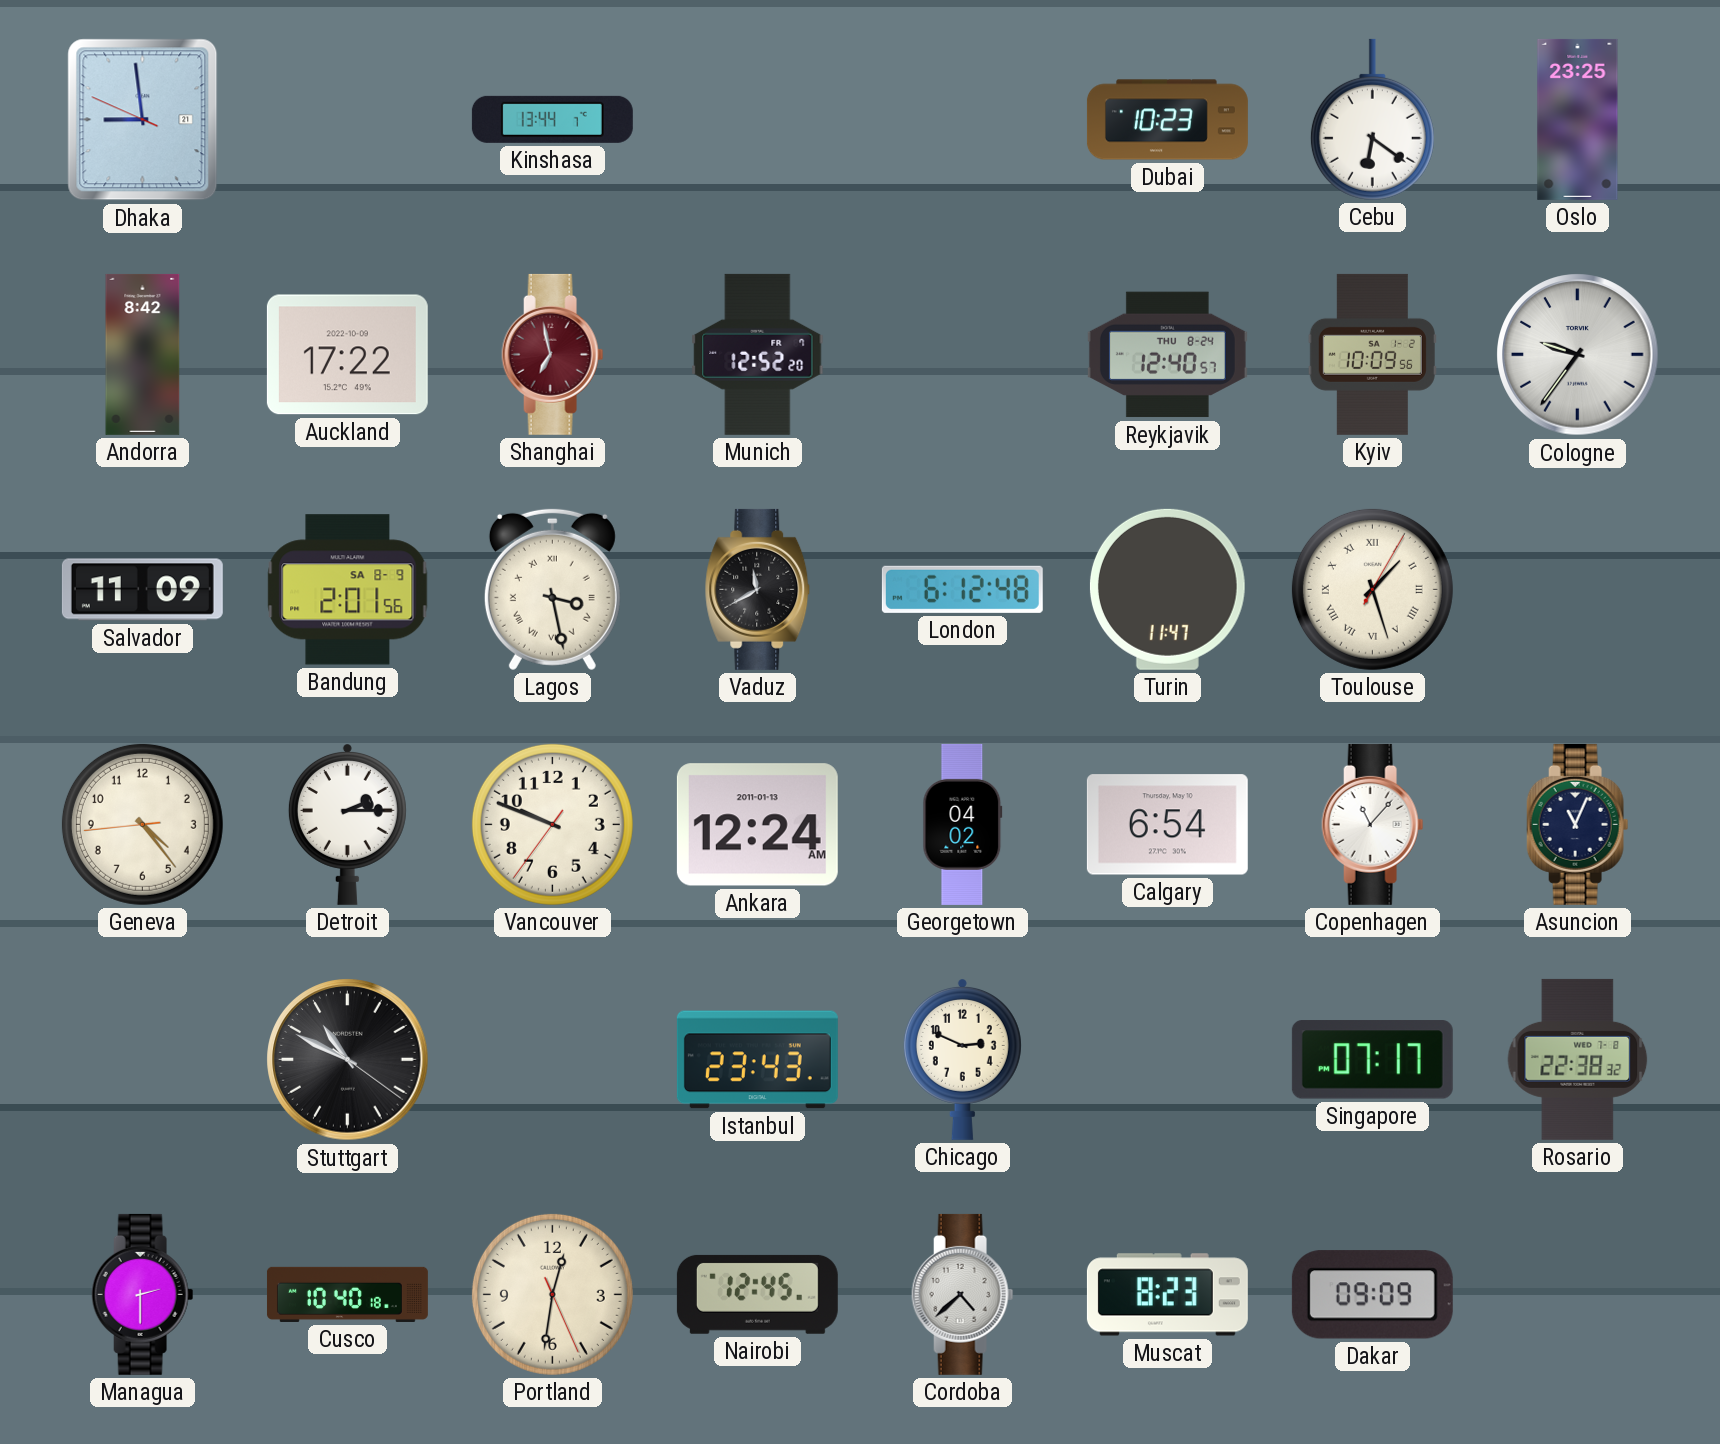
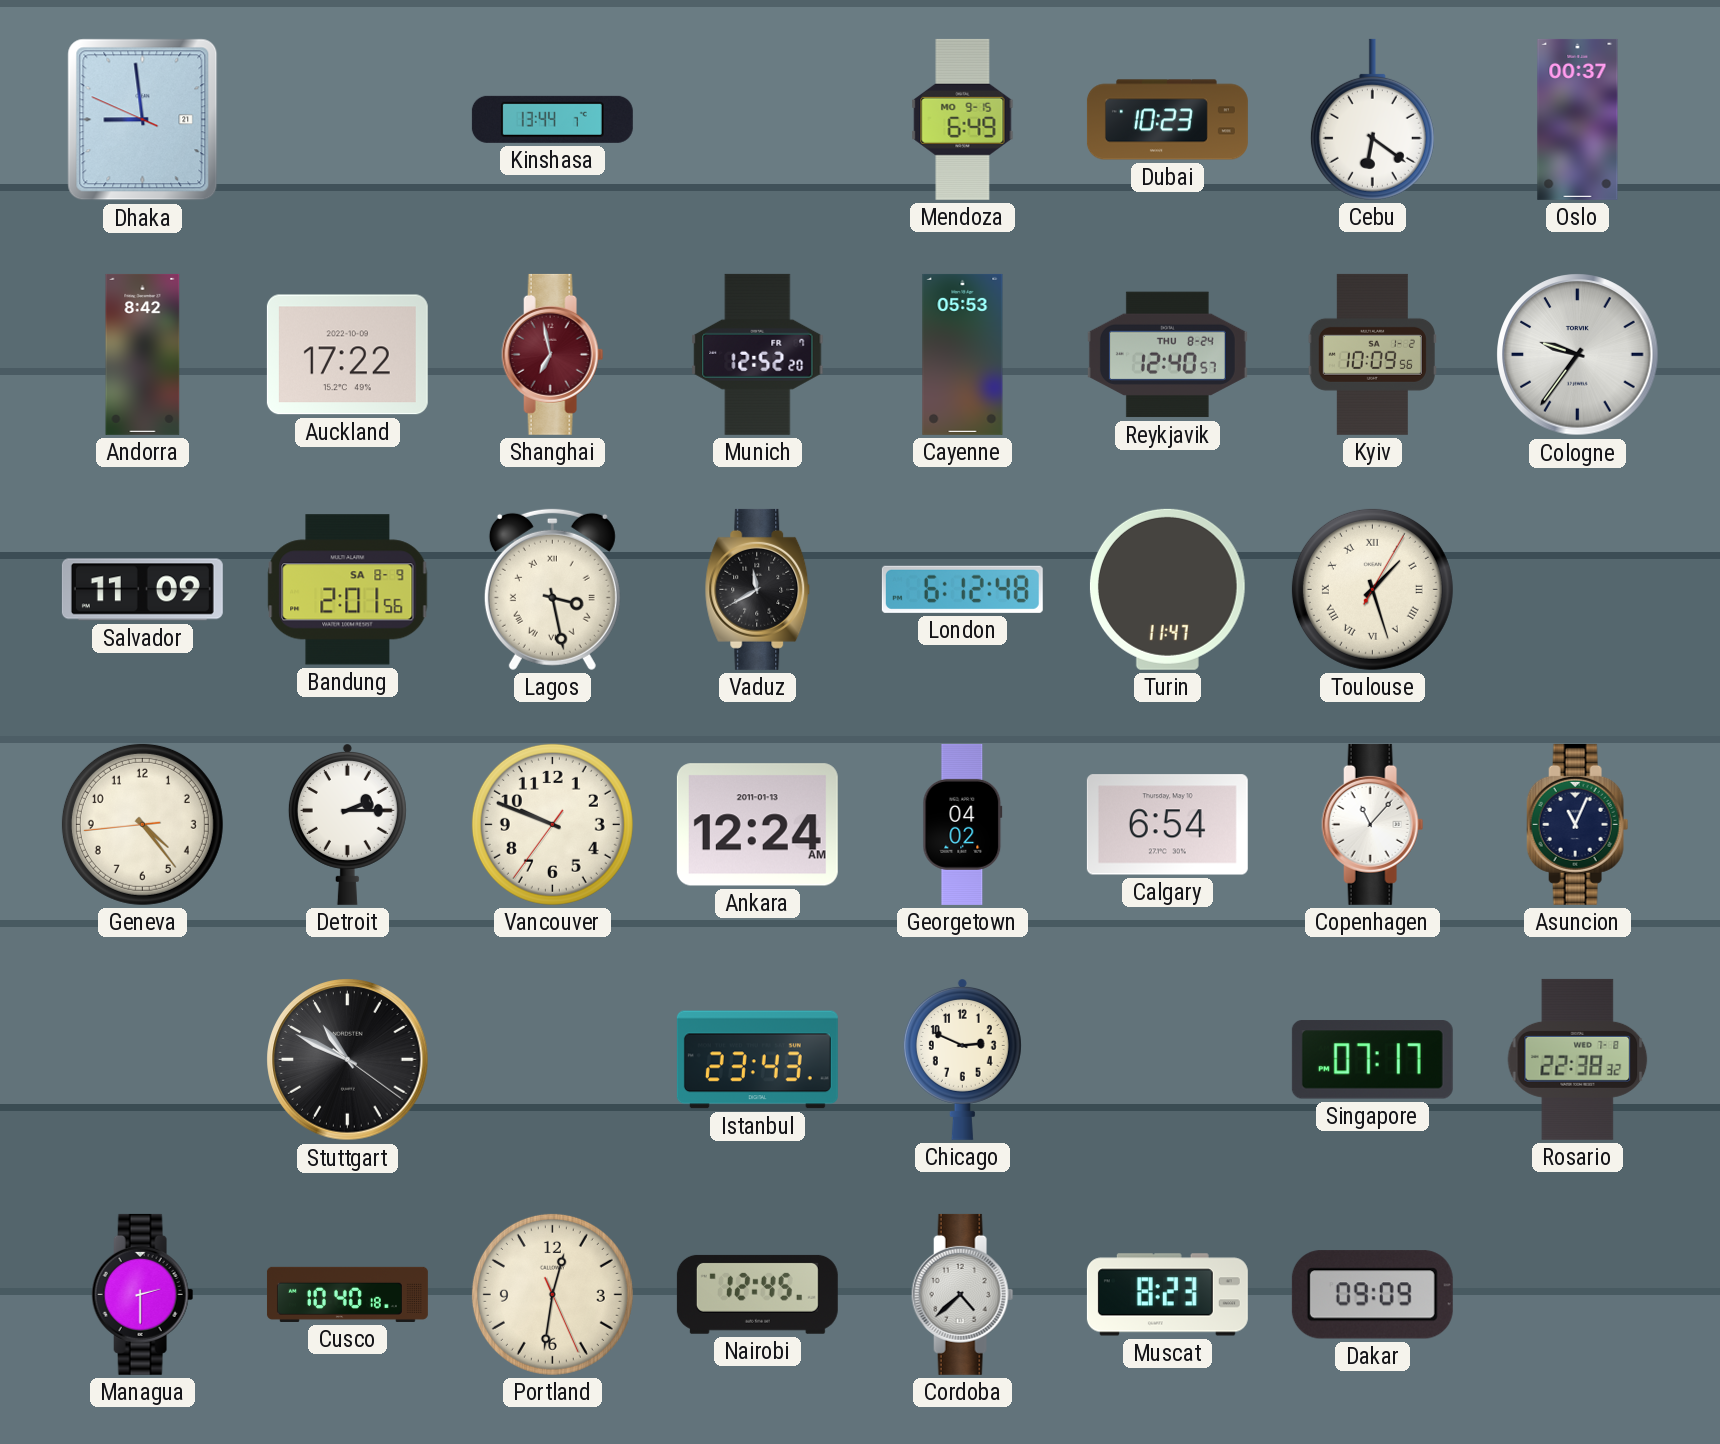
Mendoza: none -> 6:49
Oslo: 23:25 -> 00:37
Cayenne: none -> 05:53
